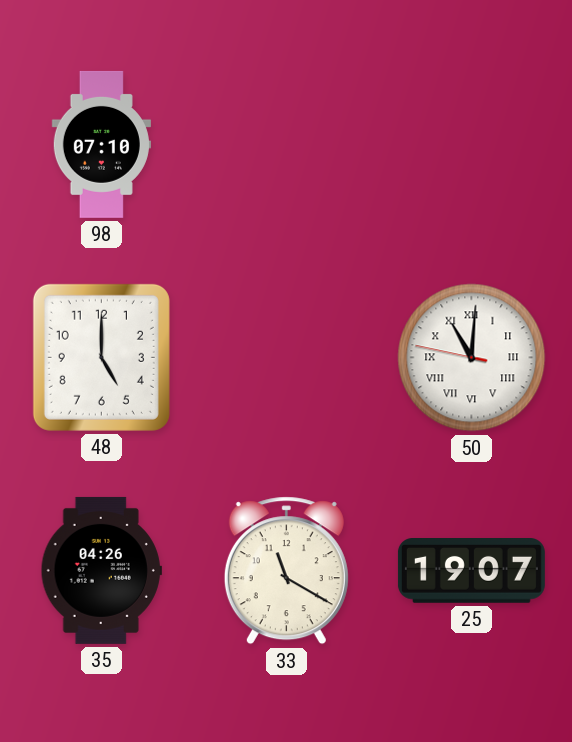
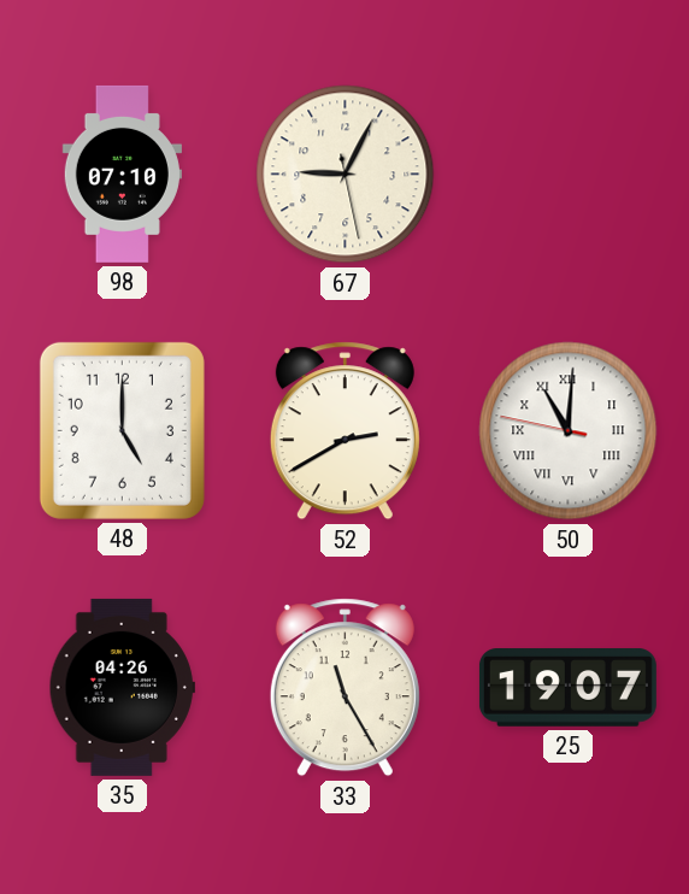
67: none -> 9:04
52: none -> 2:40
33: 11:20 -> 11:25
